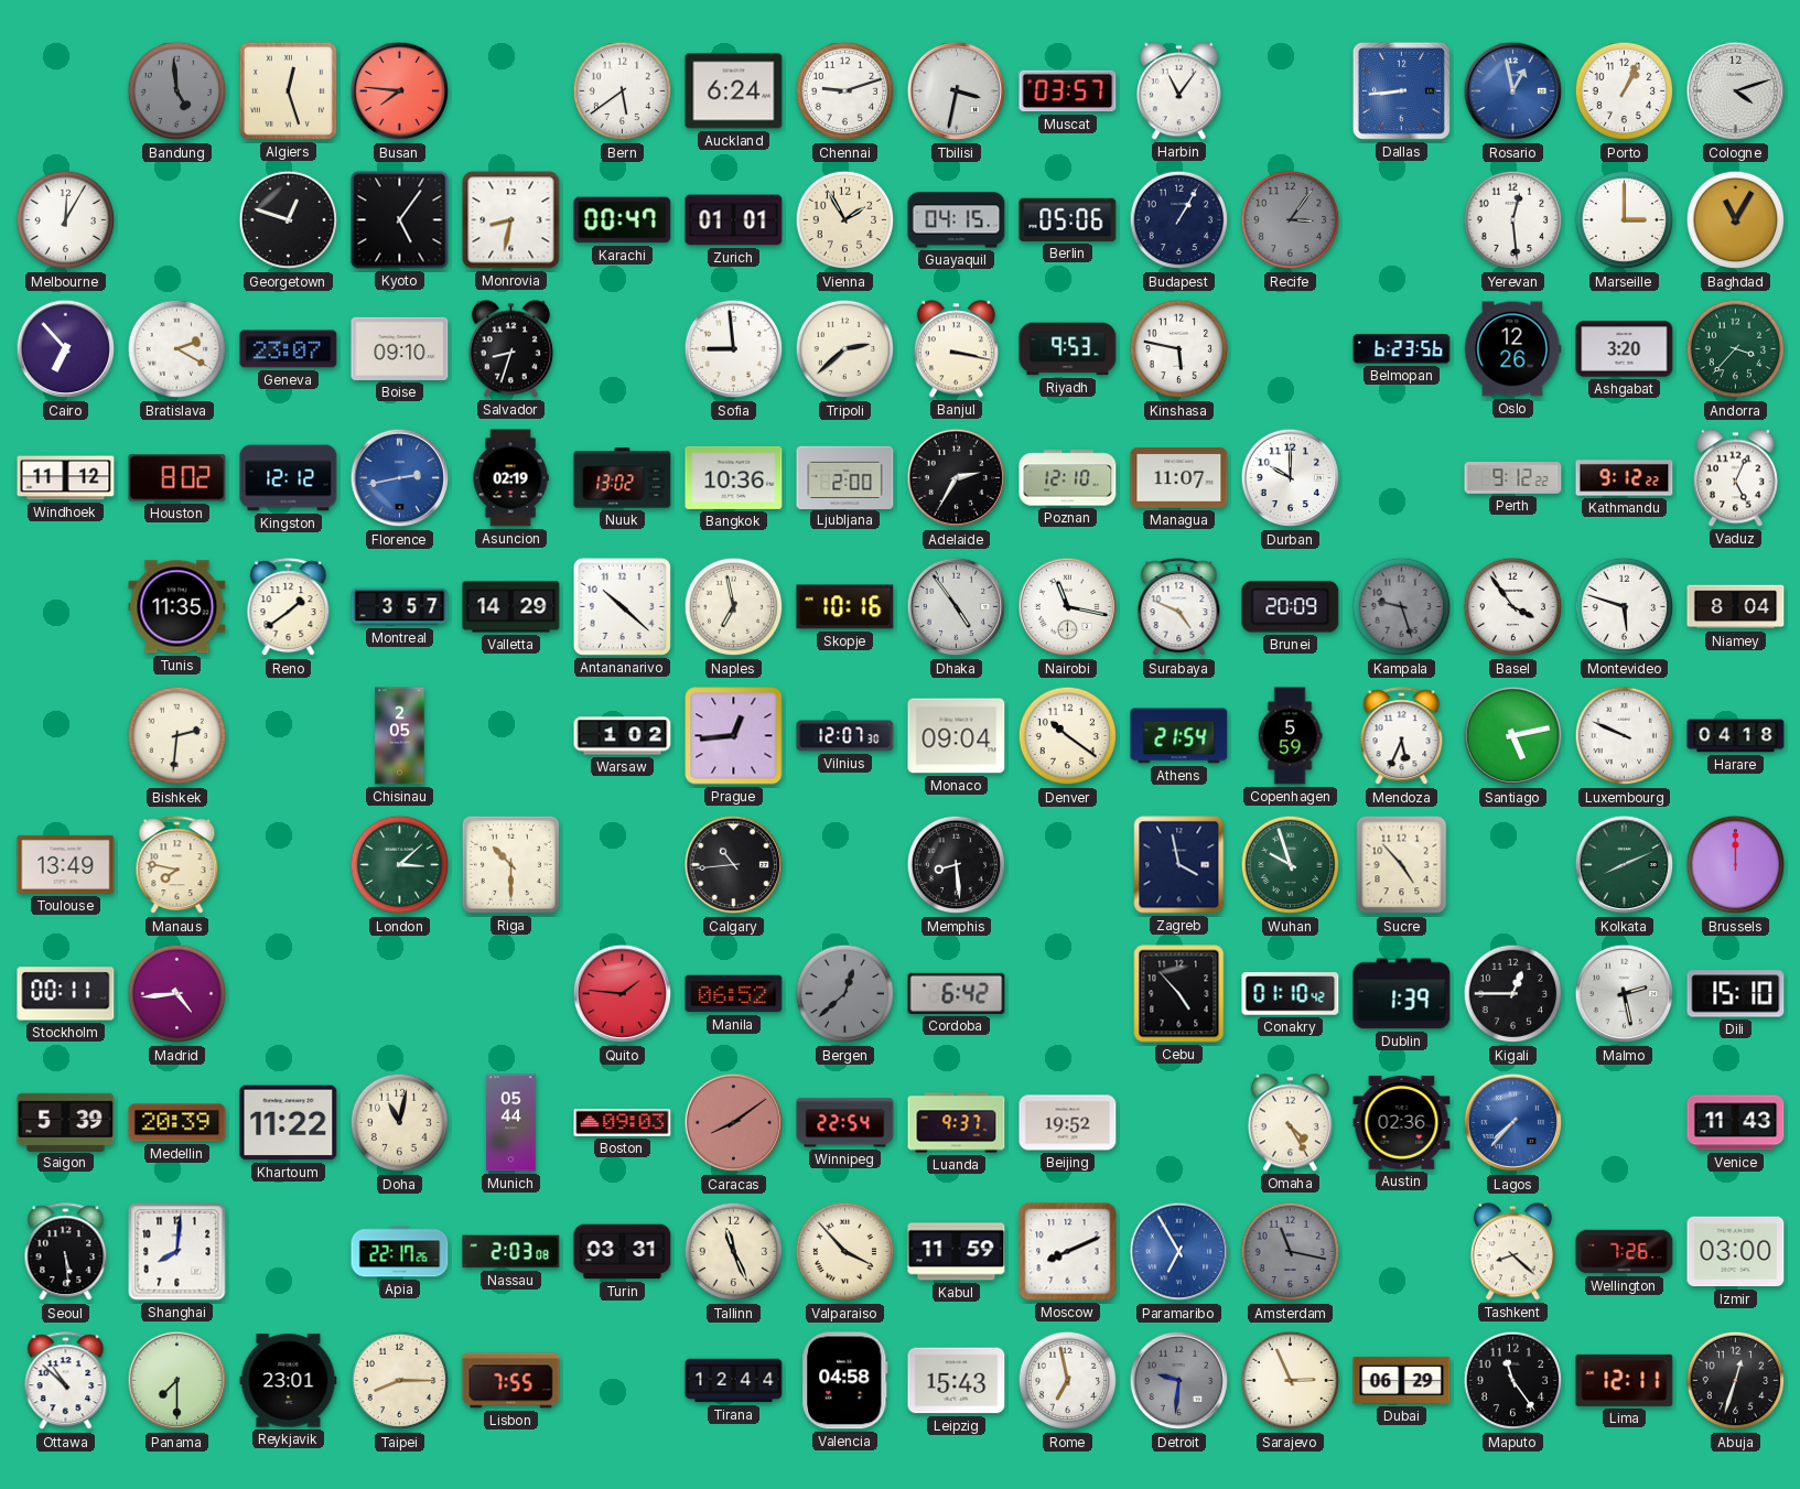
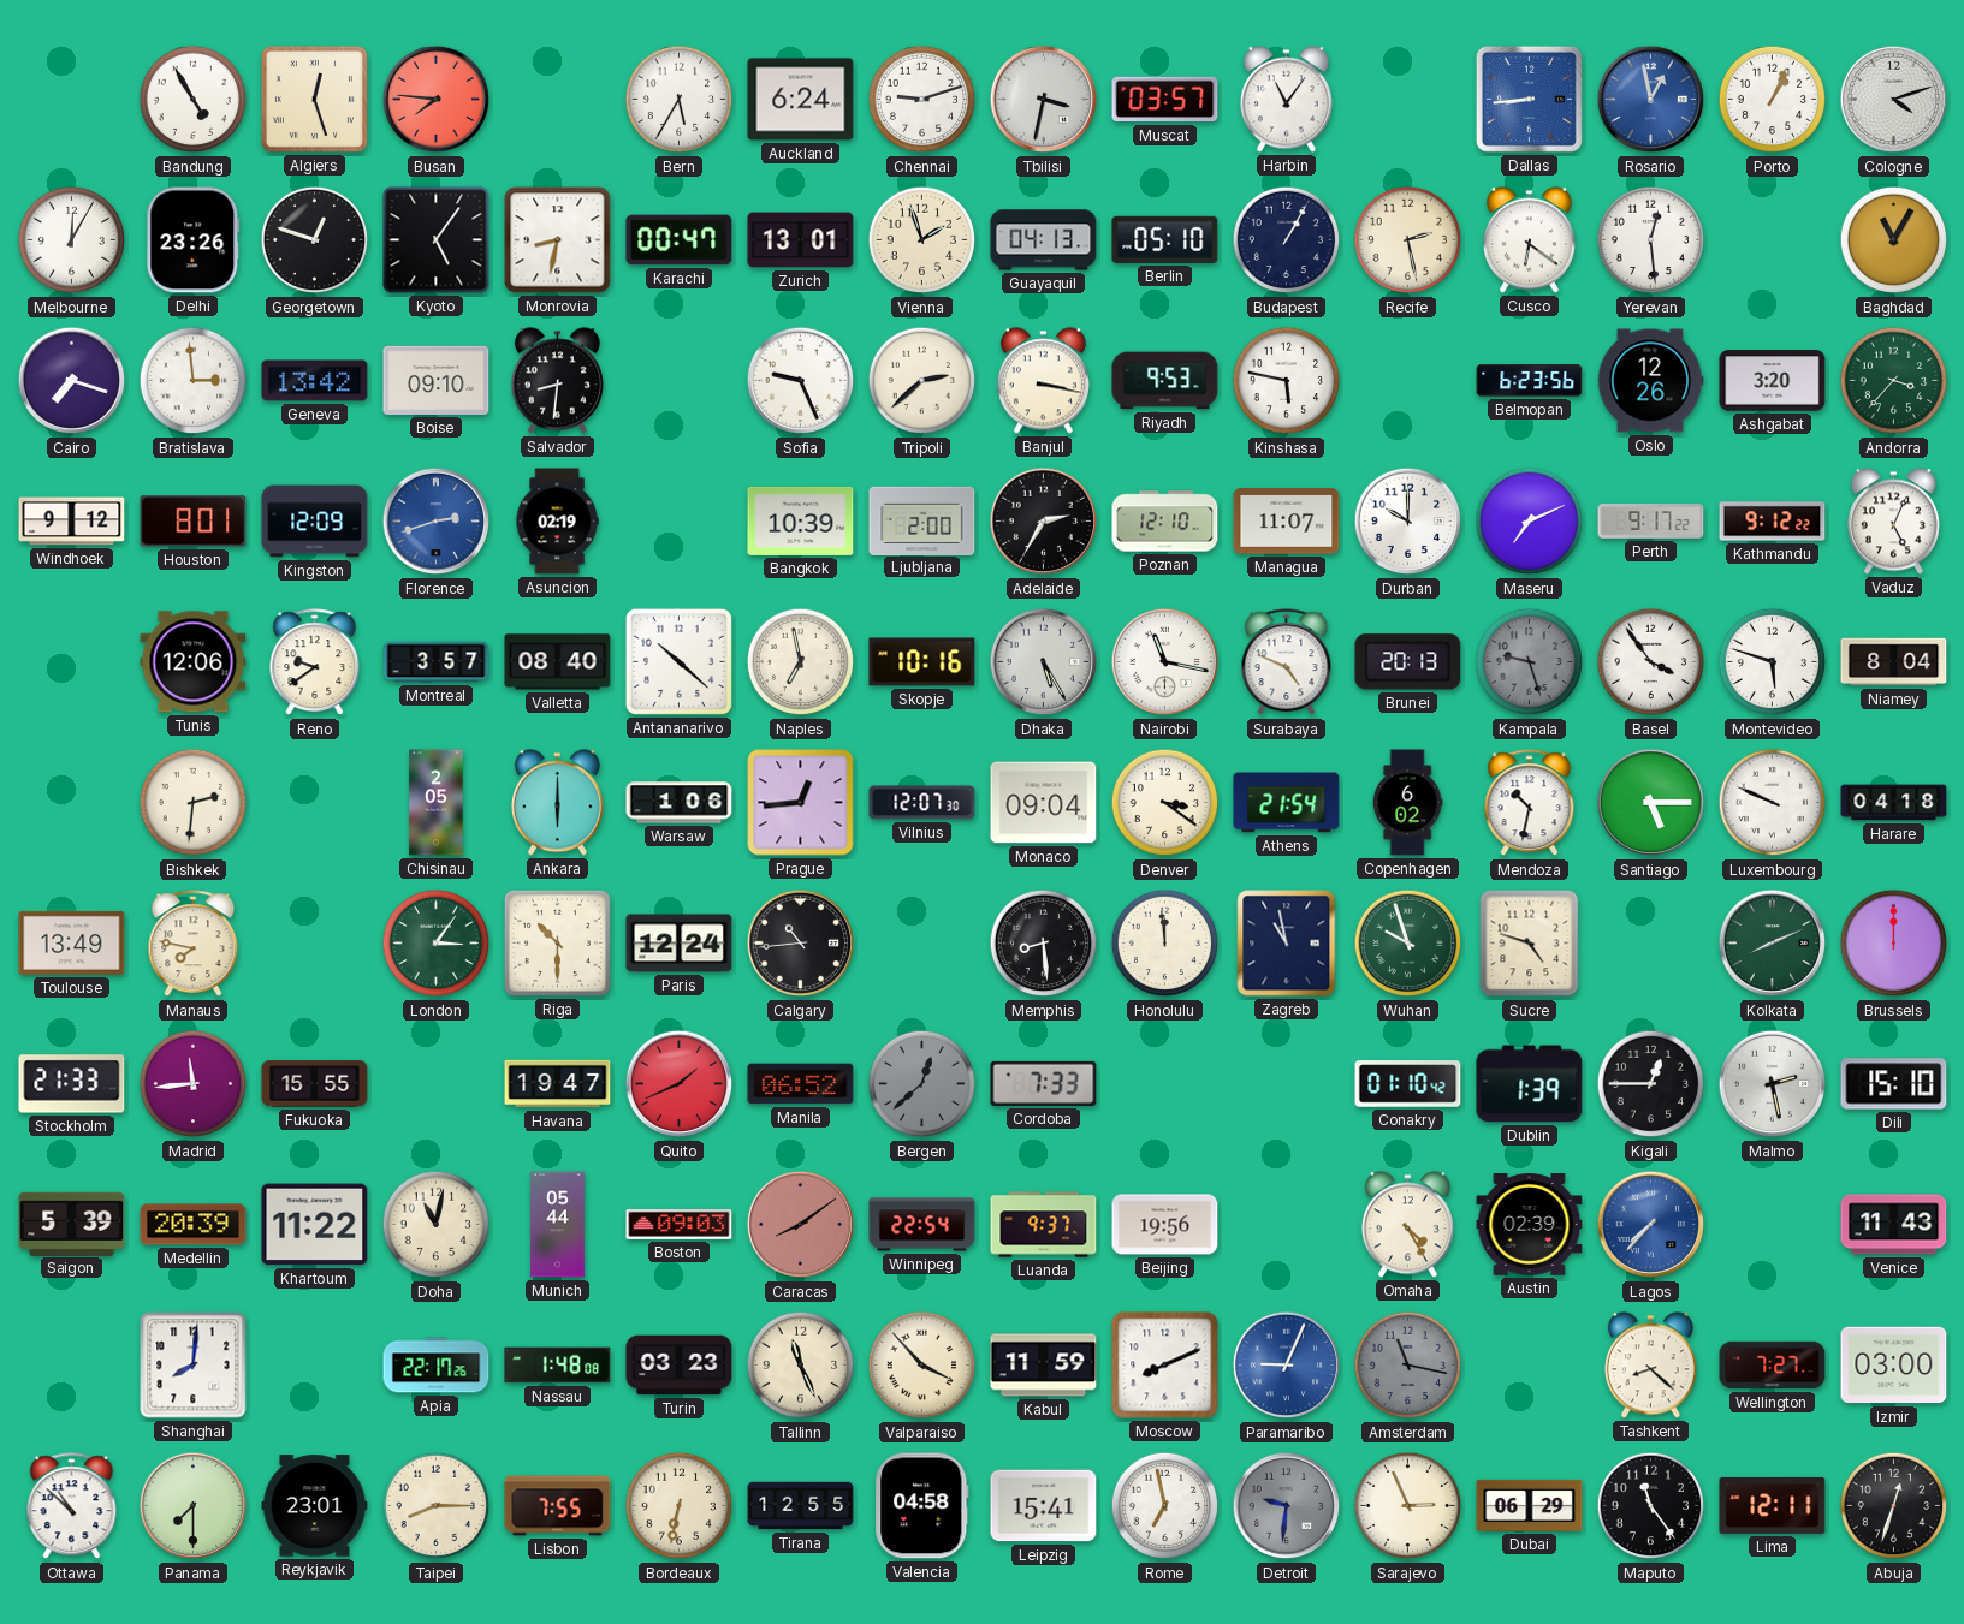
Bandung: 4:59 -> 4:55
Bandung dial: grey -> white
Bern: 5:39 -> 5:35
Delhi: none -> 23:26
Zurich: 01:01 -> 13:01
Vienna: 1:55 -> 1:57
Guayaquil: 04:15 -> 04:13
Berlin: 05:06 -> 05:10
Recife: 3:06 -> 2:28
Recife dial: grey -> cream
Cusco: none -> 6:21
Marseille: 3:00 -> none
Cairo: 6:53 -> 7:18
Bratislava: 2:20 -> 2:59
Geneva: 23:07 -> 13:42
Salvador: 8:33 -> 8:31
Sofia: 8:59 -> 9:26
Windhoek: 11:12 -> 9:12
Houston: 8:02 -> 8:01
Kingston: 12:12 -> 12:09
Florence: 2:43 -> 2:42
Nuuk: 13:02 -> none
Bangkok: 10:36 -> 10:39
Maseru: none -> 7:11
Perth: 9:12 -> 9:17
Tunis: 11:35 -> 12:06
Reno: 1:39 -> 9:39
Valletta: 14:29 -> 08:40
Dhaka: 4:54 -> 5:25
Brunei: 20:09 -> 20:13
Ankara: none -> 6:00
Warsaw: 1:02 -> 1:06
Denver: 10:21 -> 3:21
Copenhagen: 5:59 -> 6:02
Mendoza: 5:34 -> 10:32
Santiago: 5:13 -> 5:15
London: 3:08 -> 3:06
Paris: none -> 12:24
Honolulu: none -> 11:59
Zagreb: 3:58 -> 10:58
Sucre: 4:53 -> 4:48
Stockholm: 00:11 -> 21:33
Madrid: 4:44 -> 11:44
Fukuoka: none -> 15:55
Havana: none -> 19:47
Quito: 1:46 -> 1:41
Cordoba: 6:42 -> 7:33
Cebu: 4:53 -> none
Beijing: 19:52 -> 19:56
Austin: 02:36 -> 02:39
Seoul: 5:29 -> none
Nassau: 2:03 -> 1:48
Turin: 03:31 -> 03:23
Paramaribo: 6:55 -> 9:04
Wellington: 7:26 -> 7:27
Bordeaux: none -> 6:32
Tirana: 12:44 -> 12:55
Leipzig: 15:43 -> 15:41
